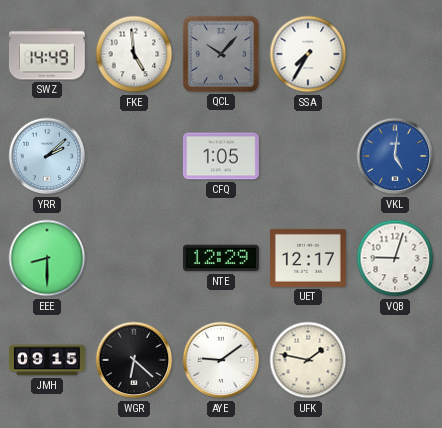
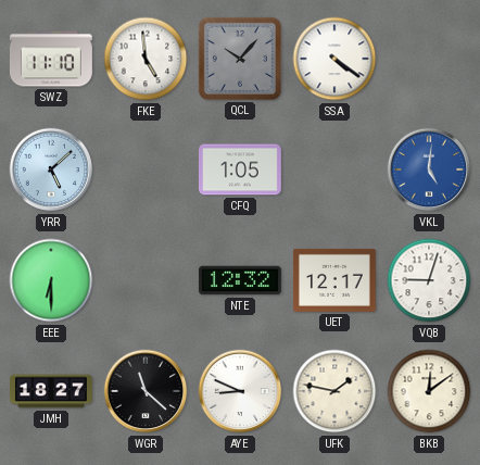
SWZ: 14:49 -> 11:10
SSA: 7:35 -> 4:21
YRR: 2:08 -> 5:08
EEE: 8:30 -> 6:30
NTE: 12:29 -> 12:32
JMH: 09:15 -> 18:27
WGR: 6:22 -> 11:22
AYE: 9:09 -> 8:49
BKB: none -> 12:09
